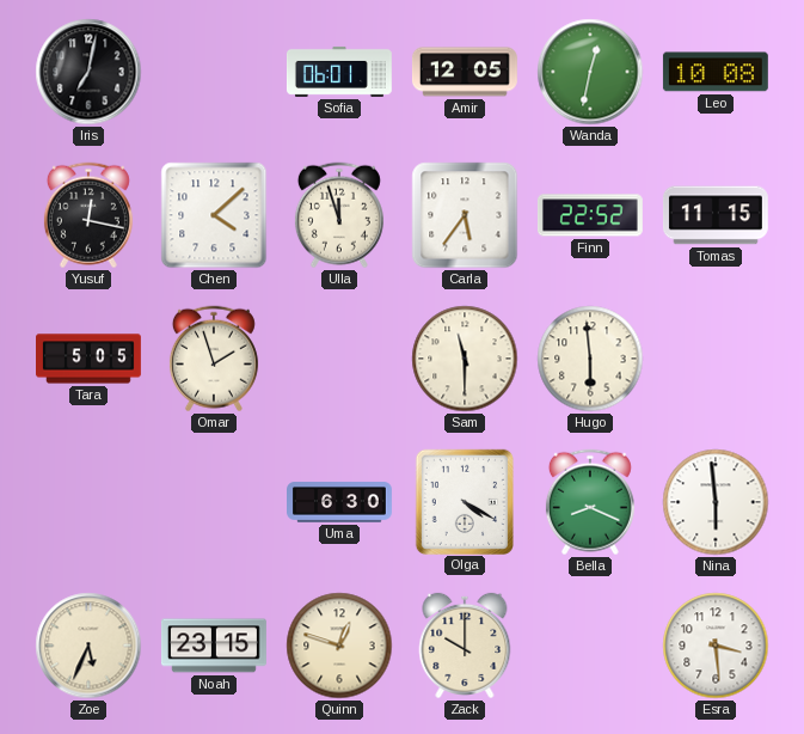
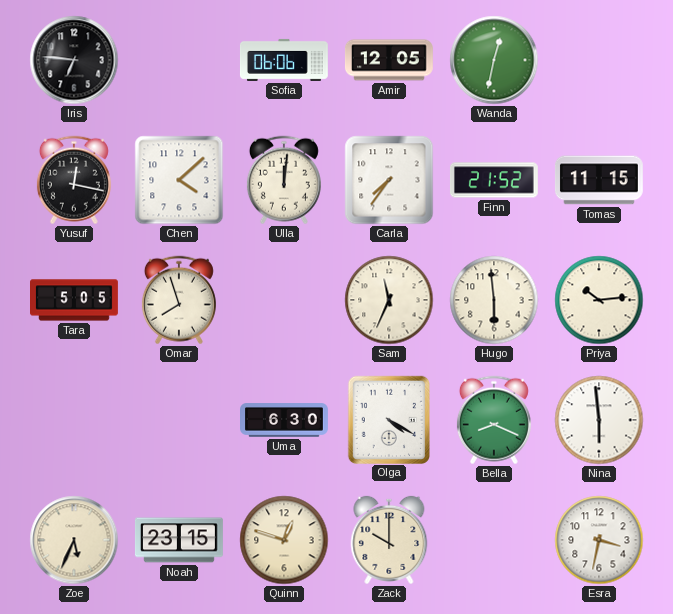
Iris: 7:02 -> 6:46
Sofia: 06:01 -> 06:06
Leo: 10:08 -> none
Ulla: 11:57 -> 12:01
Carla: 5:36 -> 7:36
Finn: 22:52 -> 21:52
Omar: 1:57 -> 7:57
Sam: 11:30 -> 11:34
Priya: none -> 10:14
Esra: 3:29 -> 3:32
